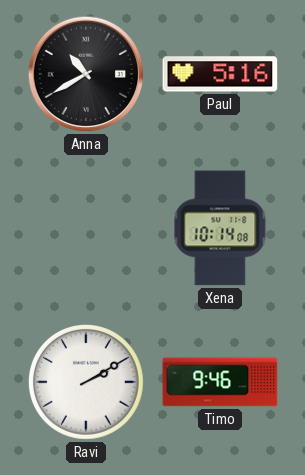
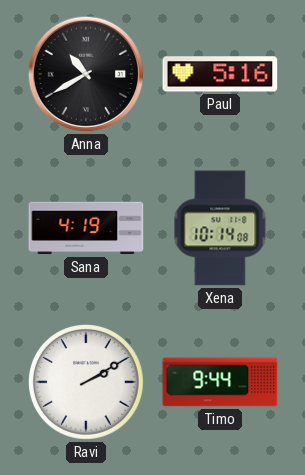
Sana: none -> 4:19
Timo: 9:46 -> 9:44
